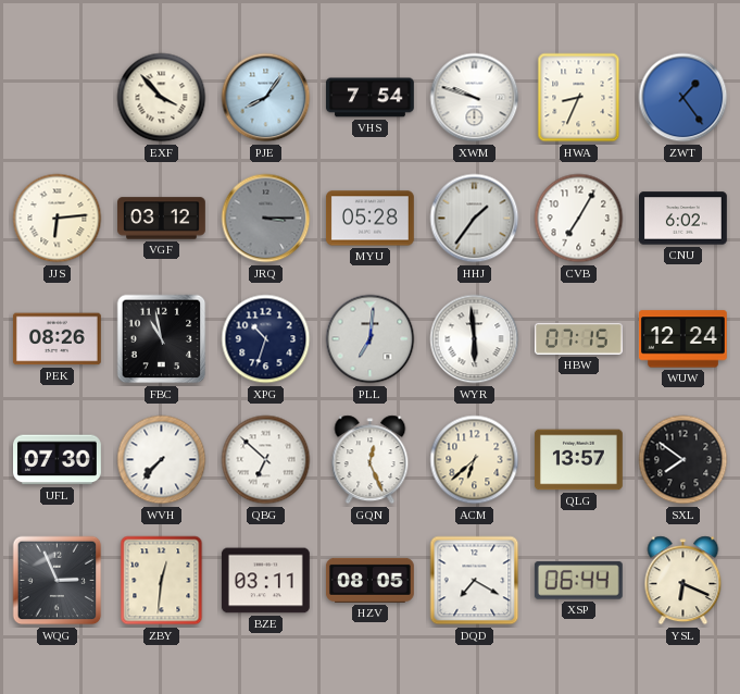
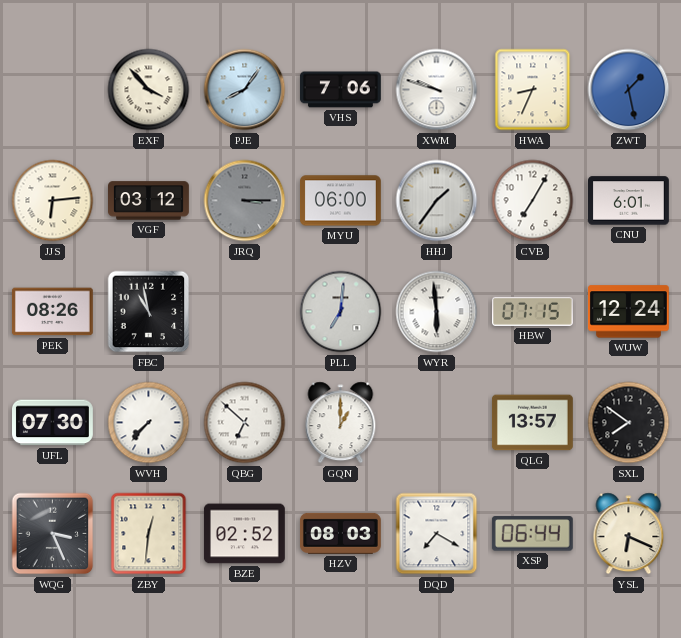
VHS: 7:54 -> 7:06
ZWT: 1:24 -> 1:28
MYU: 05:28 -> 06:00
CNU: 6:02 -> 6:01
XPG: 10:33 -> none
GQN: 12:26 -> 1:00
ACM: 6:38 -> none
WQG: 2:56 -> 3:26
BZE: 03:11 -> 02:52
HZV: 08:05 -> 08:03
